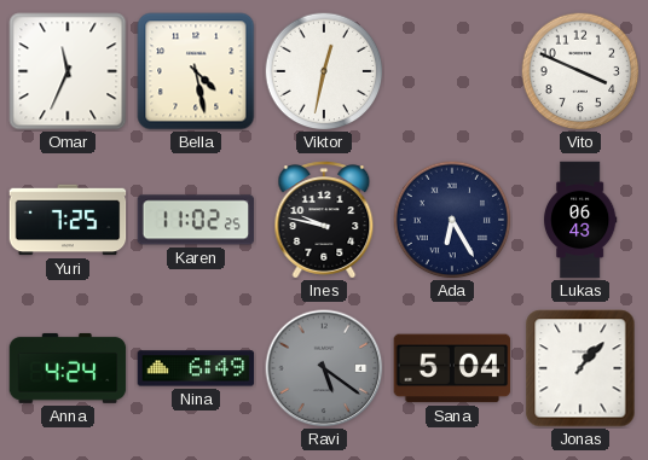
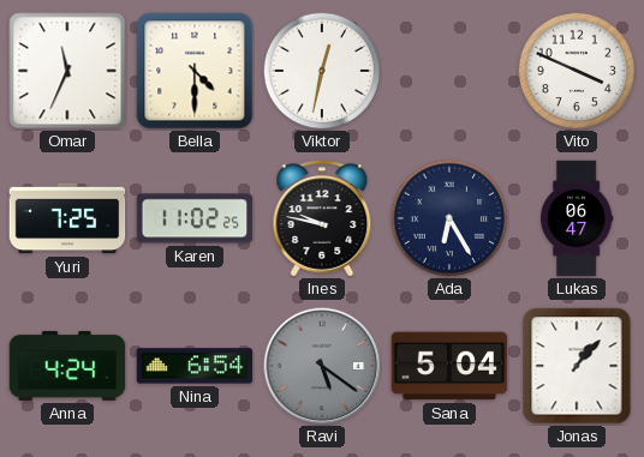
Bella: 4:28 -> 4:30
Lukas: 06:43 -> 06:47
Nina: 6:49 -> 6:54
